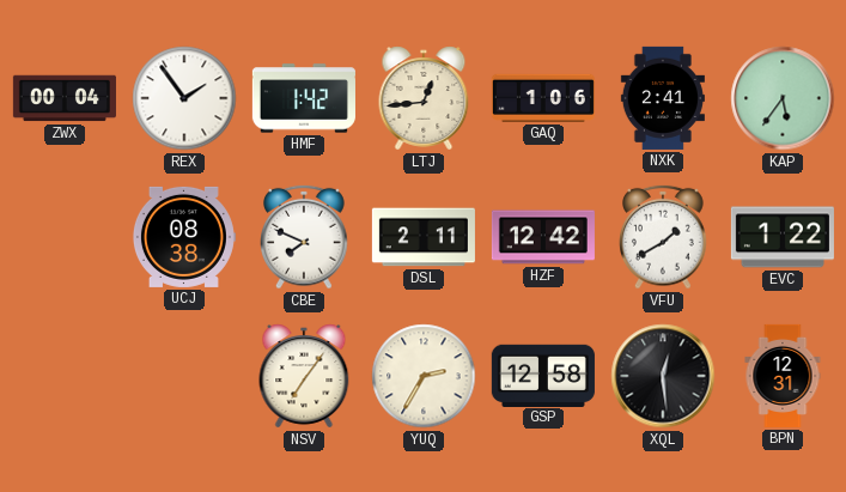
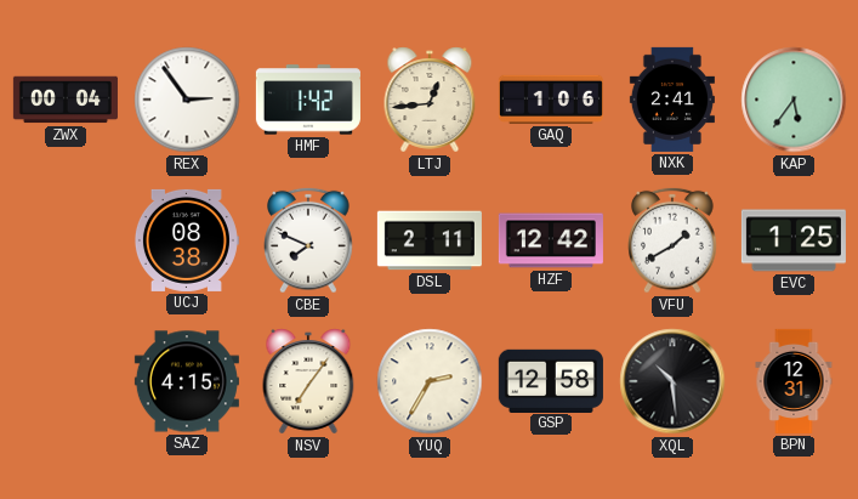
REX: 1:54 -> 2:54
EVC: 1:22 -> 1:25
SAZ: none -> 4:15
XQL: 12:29 -> 10:29
